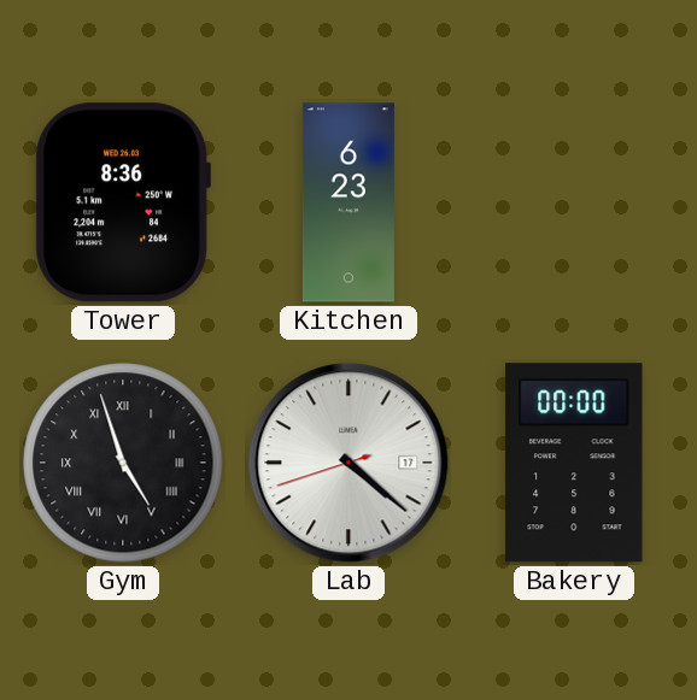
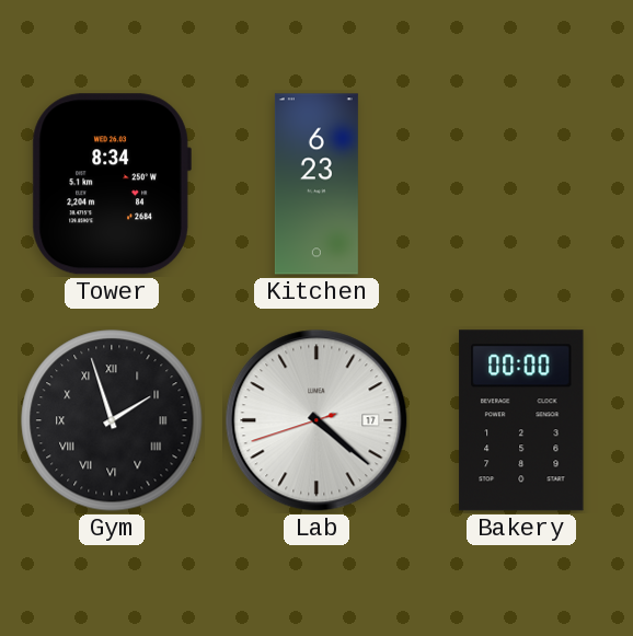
Tower: 8:36 -> 8:34
Gym: 4:57 -> 1:57
